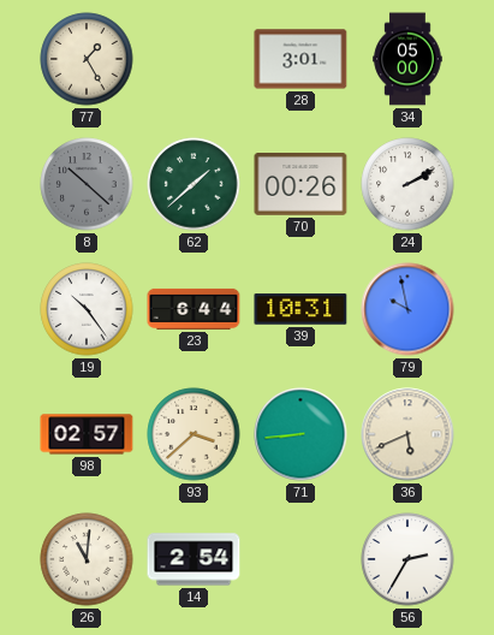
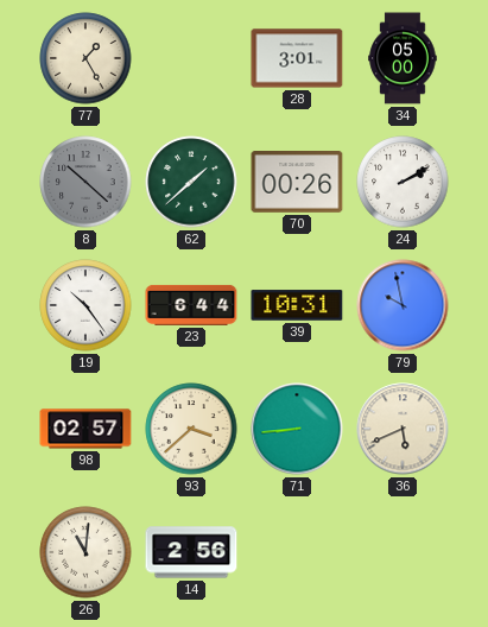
14: 2:54 -> 2:56
56: 2:35 -> none
